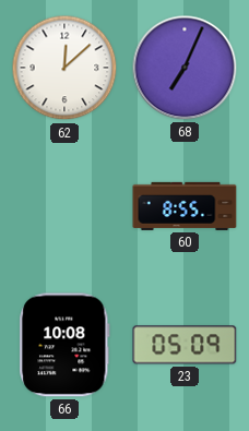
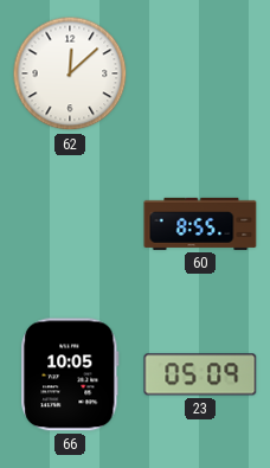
68: 7:04 -> none
66: 10:08 -> 10:05
